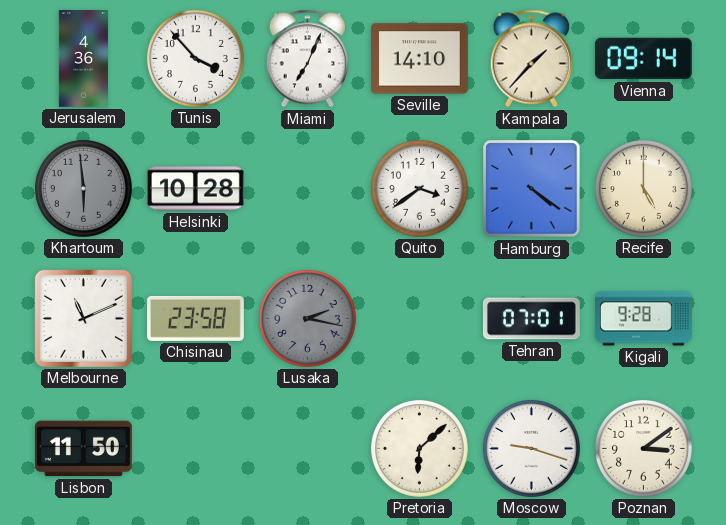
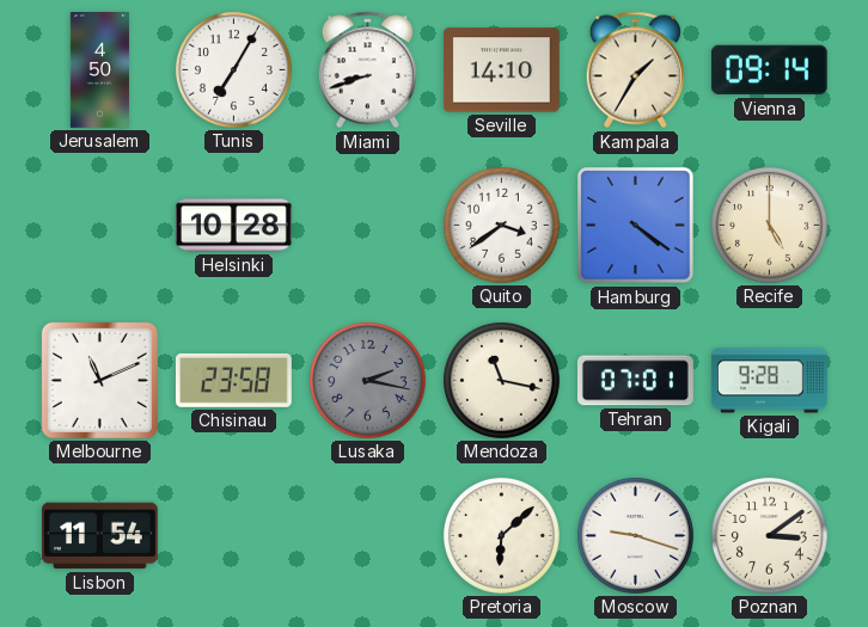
Jerusalem: 4:36 -> 4:50
Tunis: 3:53 -> 7:05
Miami: 7:04 -> 8:42
Kampala: 1:37 -> 1:35
Khartoum: 5:59 -> none
Mendoza: none -> 11:17
Lisbon: 11:50 -> 11:54
